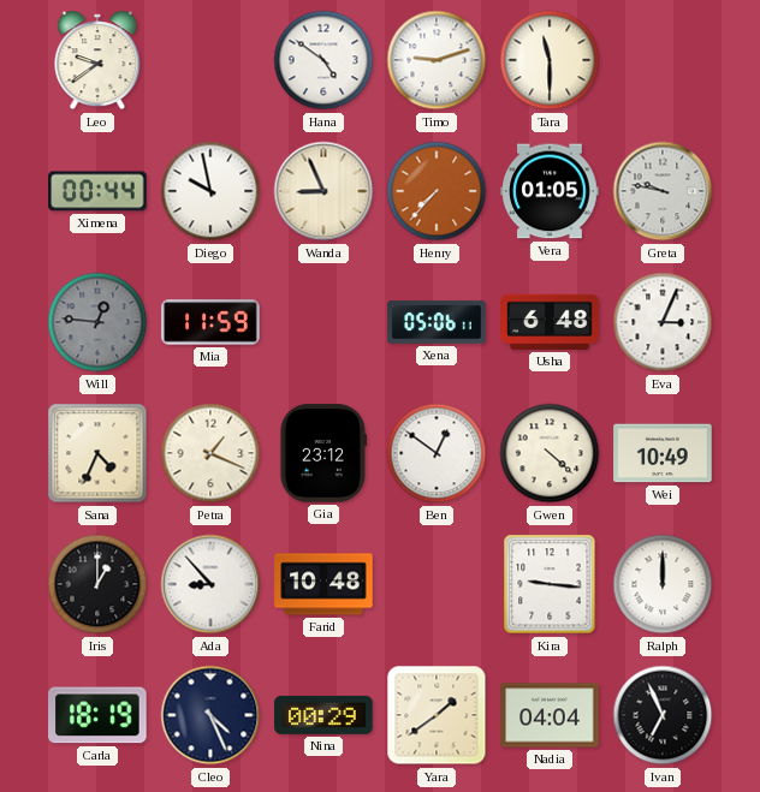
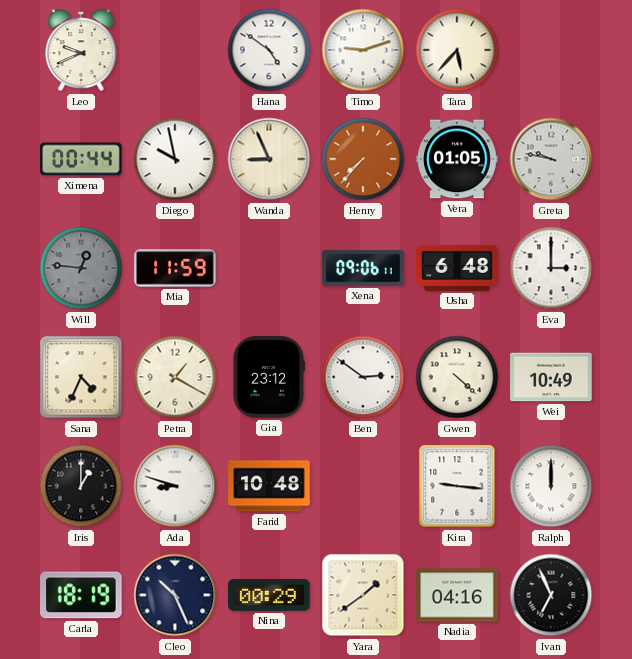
Leo: 9:39 -> 9:41
Tara: 11:30 -> 5:37
Xena: 05:06 -> 09:06
Eva: 3:04 -> 3:00
Petra: 1:19 -> 1:20
Ben: 12:51 -> 2:51
Ada: 8:53 -> 8:48
Cleo: 4:26 -> 10:26
Nadia: 04:04 -> 04:16
